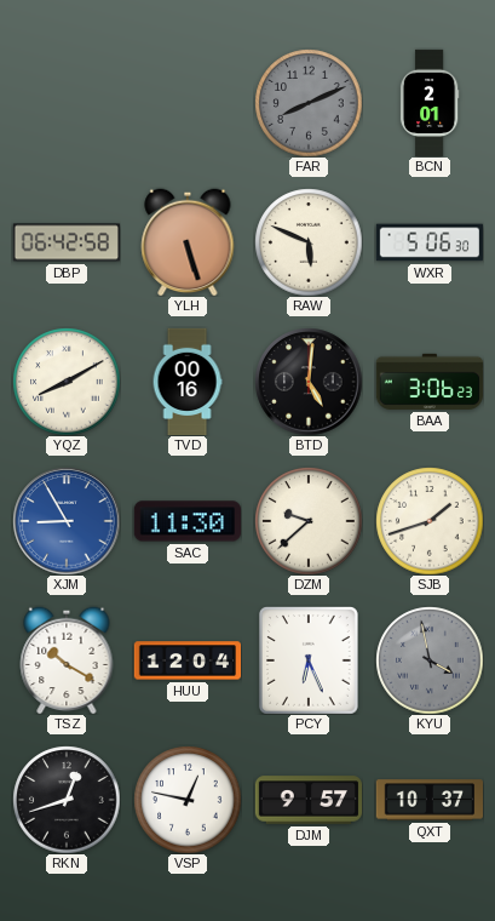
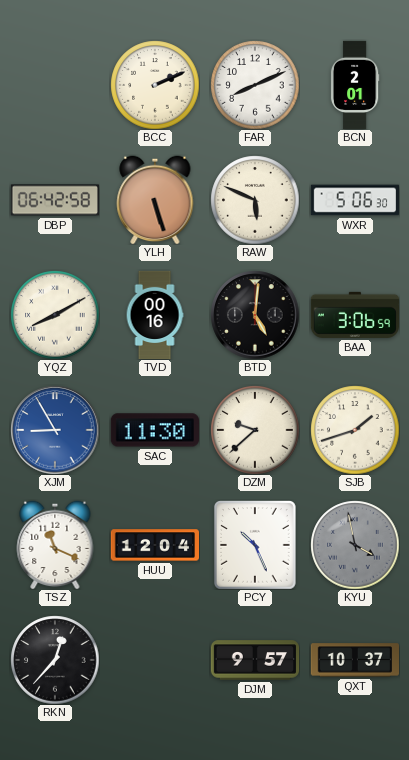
BCC: none -> 2:11
FAR dial: grey -> white
BAA: 3:06:23 -> 3:06:59
TSZ: 10:20 -> 11:19
PCY: 6:26 -> 10:26
RKN: 12:42 -> 12:37
VSP: 12:47 -> none
